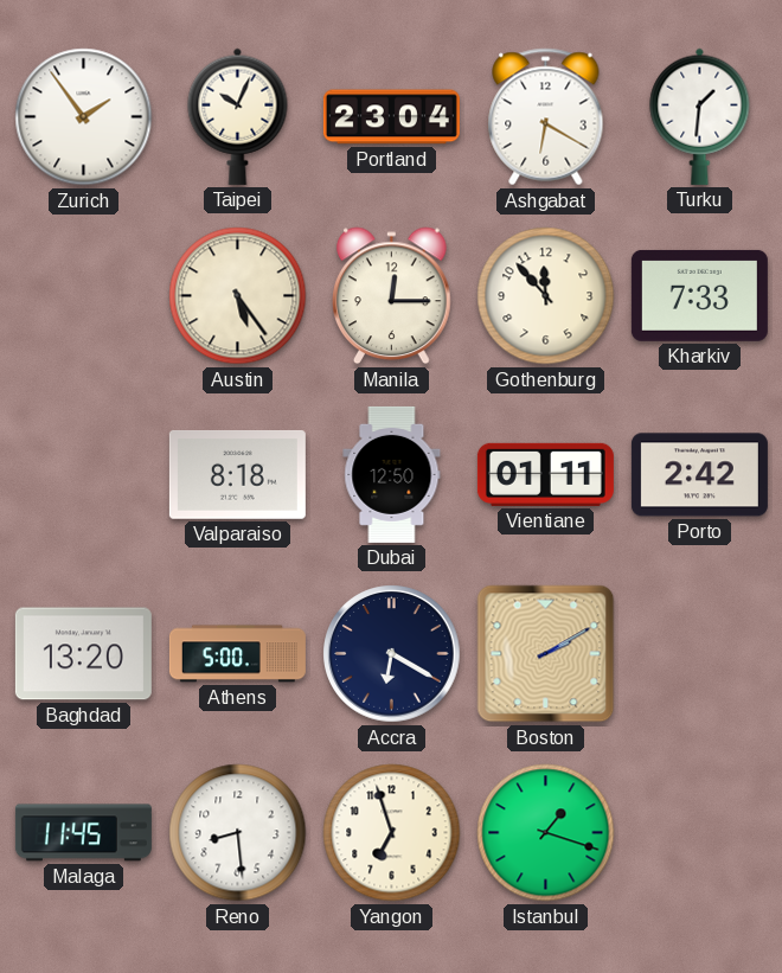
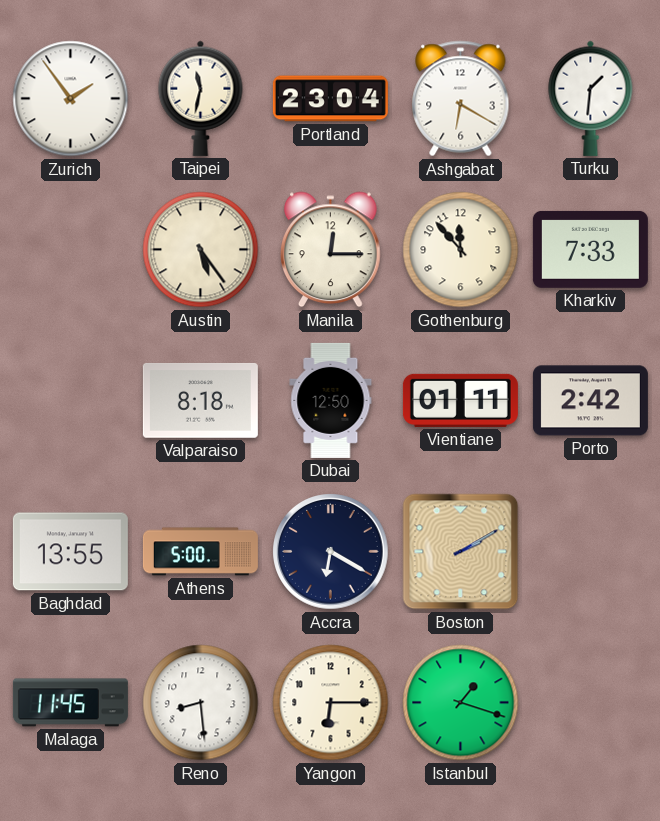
Taipei: 10:04 -> 11:32
Baghdad: 13:20 -> 13:55
Yangon: 6:57 -> 6:15
